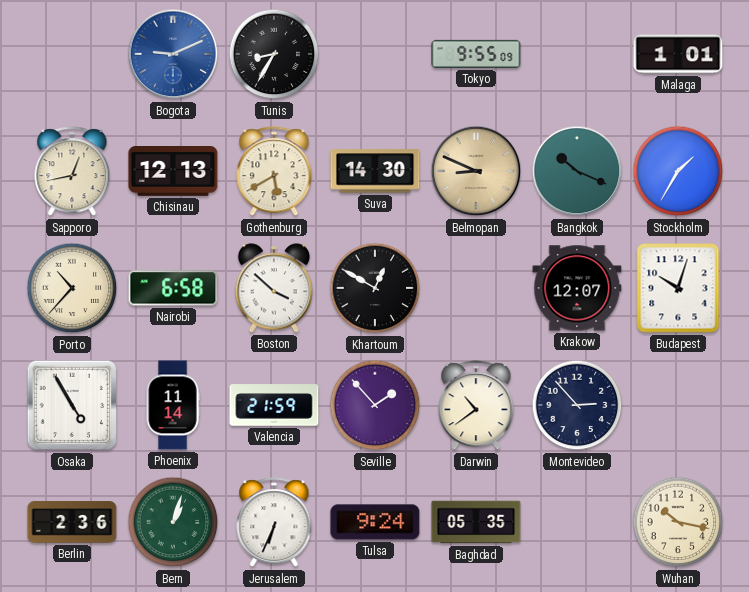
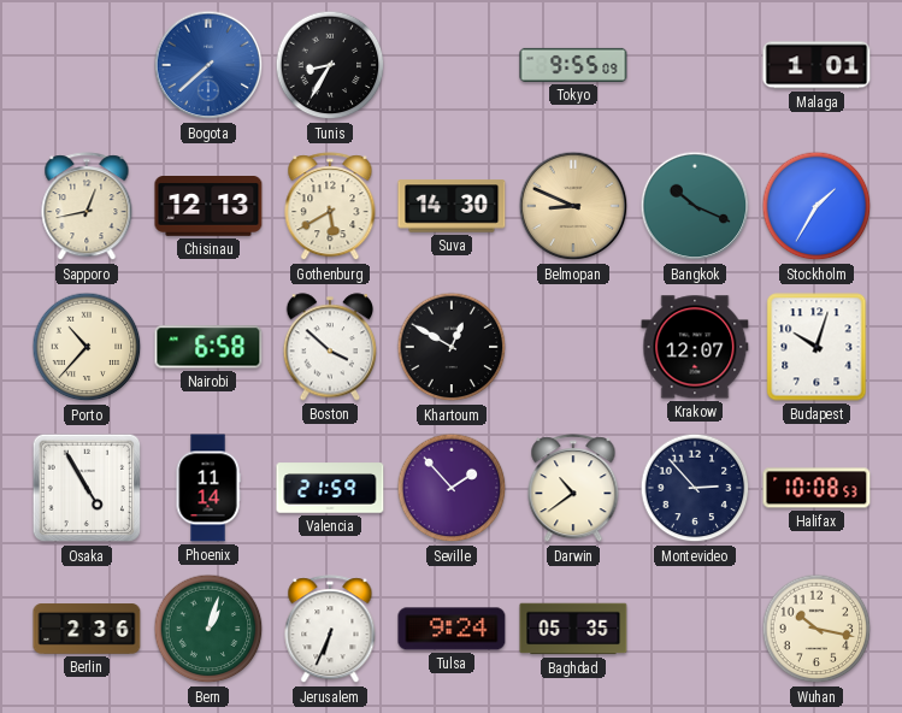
Bogota: 9:11 -> 7:38
Halifax: none -> 10:08
